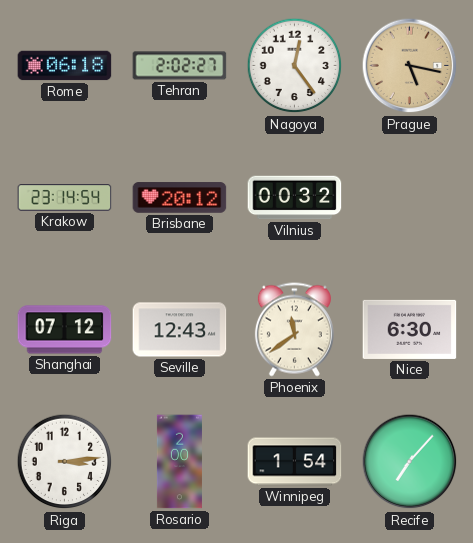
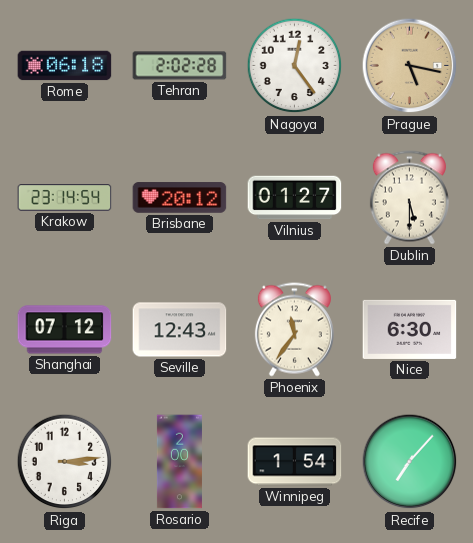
Tehran: 2:02:27 -> 2:02:28
Vilnius: 00:32 -> 01:27
Dublin: none -> 5:30
Phoenix: 11:39 -> 11:36
